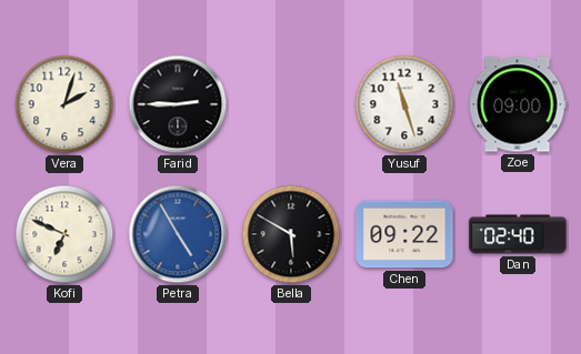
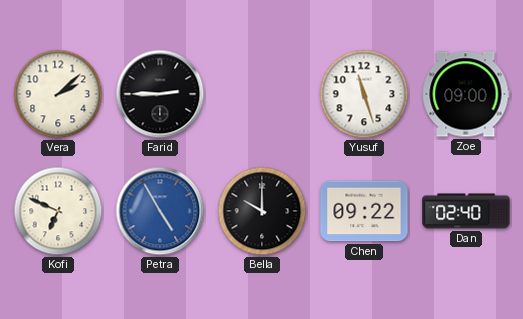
Vera: 2:03 -> 2:08
Bella: 5:50 -> 10:00
